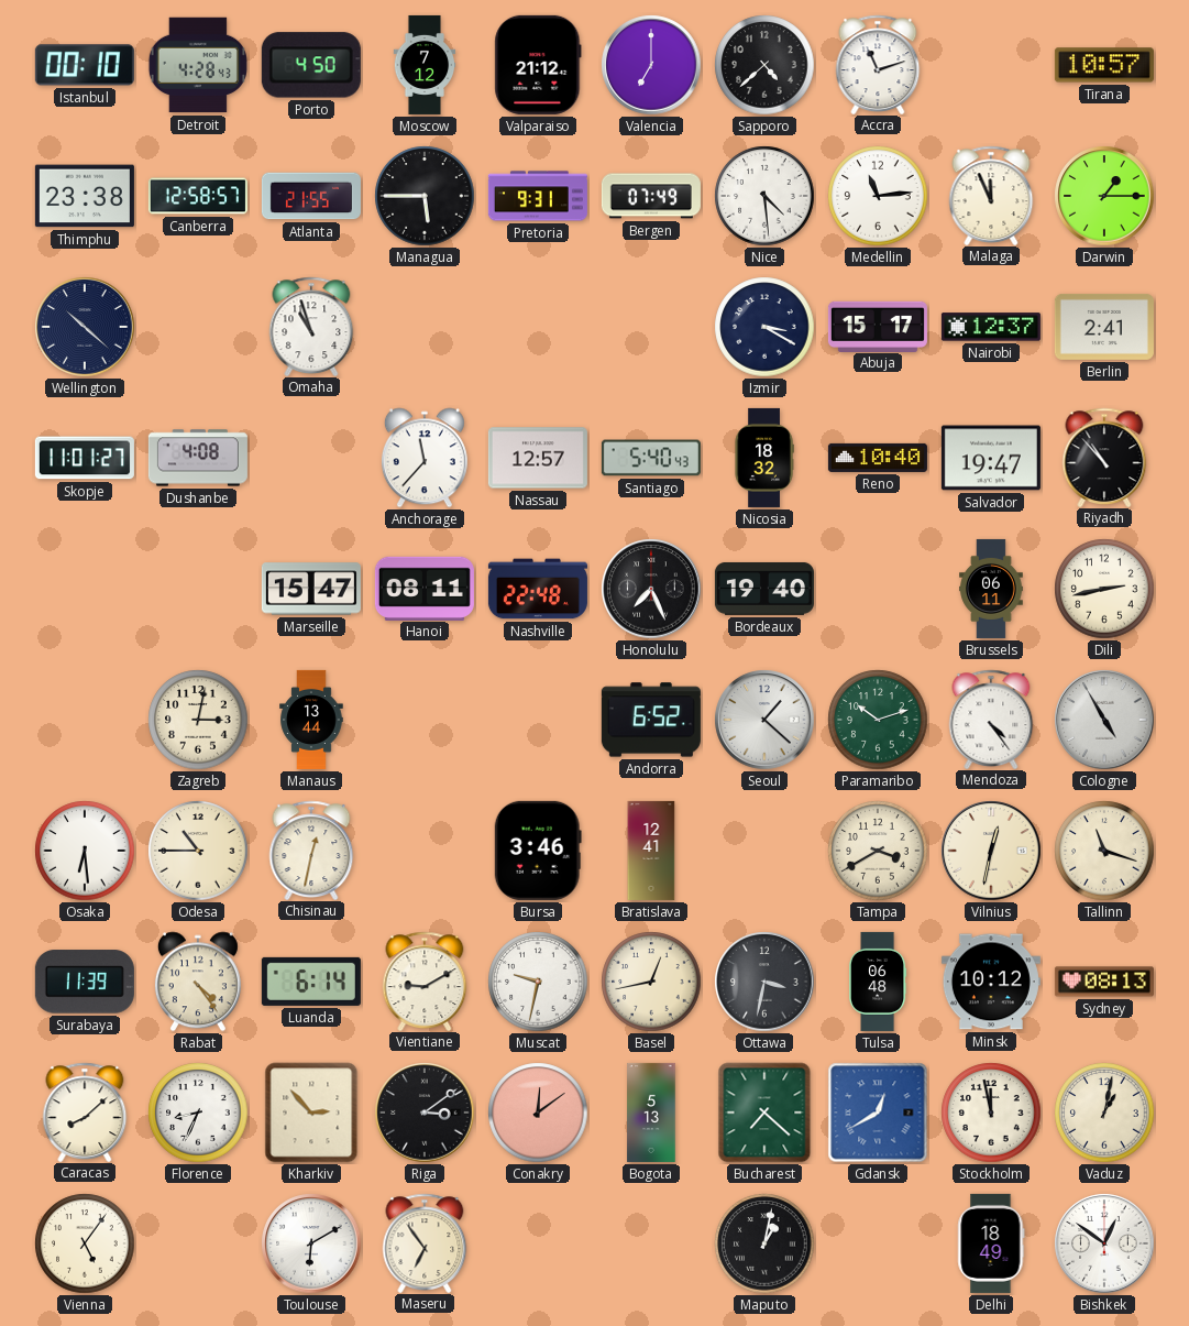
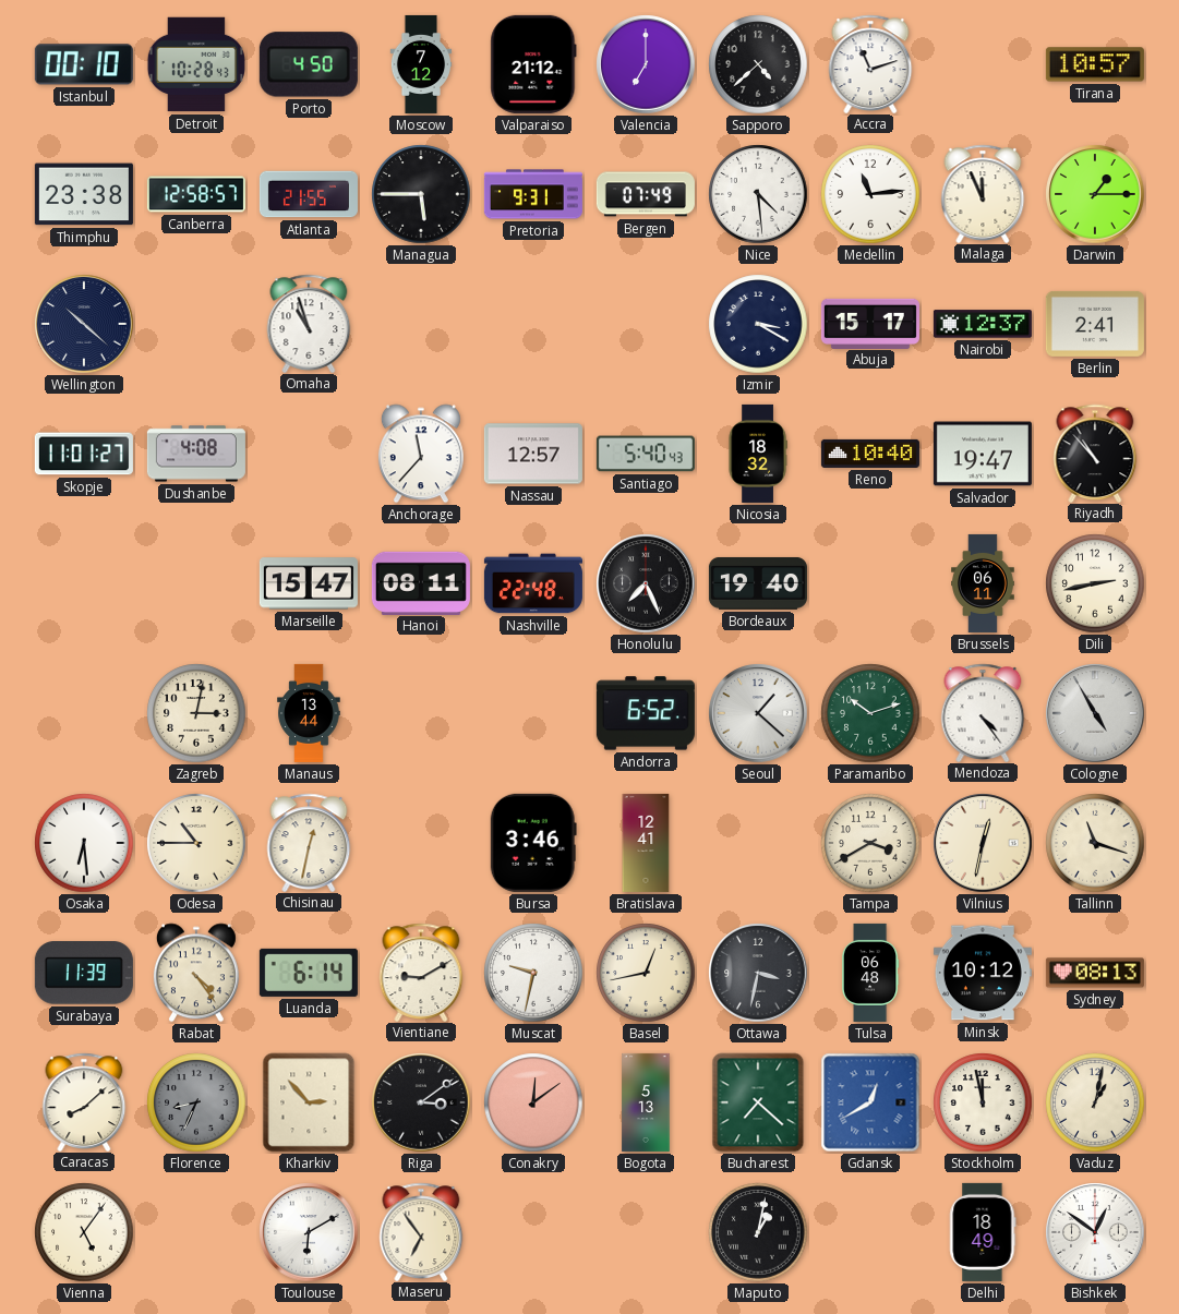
Detroit: 4:28 -> 10:28
Florence dial: white -> grey
